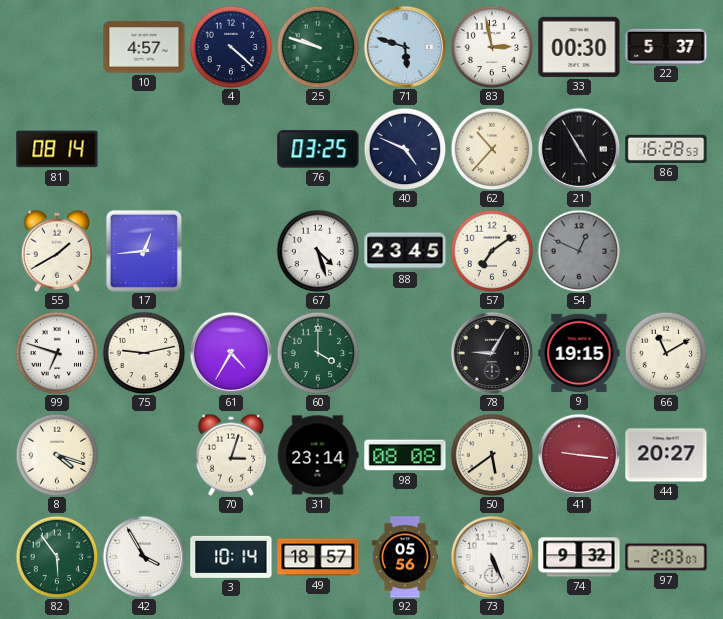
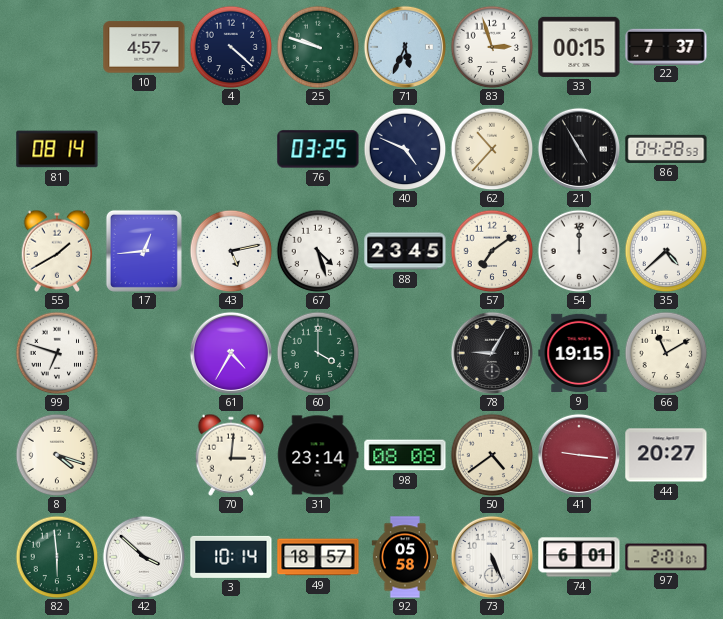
71: 5:48 -> 5:34
83: 2:58 -> 2:57
33: 00:30 -> 00:15
22: 5:37 -> 7:37
86: 16:28 -> 04:28
43: none -> 5:13
54: 12:49 -> 12:00
54 dial: grey -> white
35: none -> 4:38
75: 9:13 -> none
70: 3:03 -> 3:01
50: 5:39 -> 4:39
82: 5:54 -> 5:59
42: 3:55 -> 3:52
92: 05:56 -> 05:58
74: 9:32 -> 6:01
97: 2:03 -> 2:01
